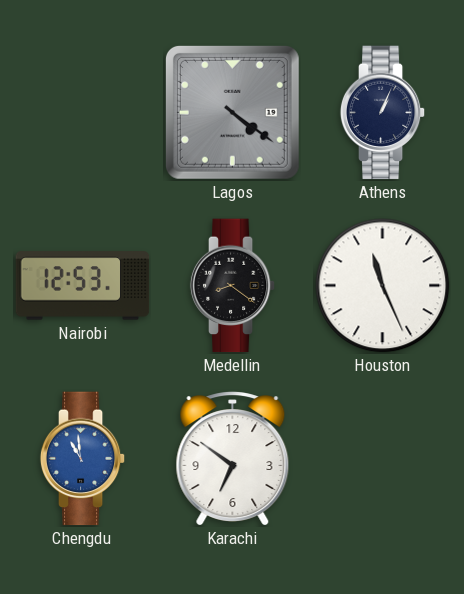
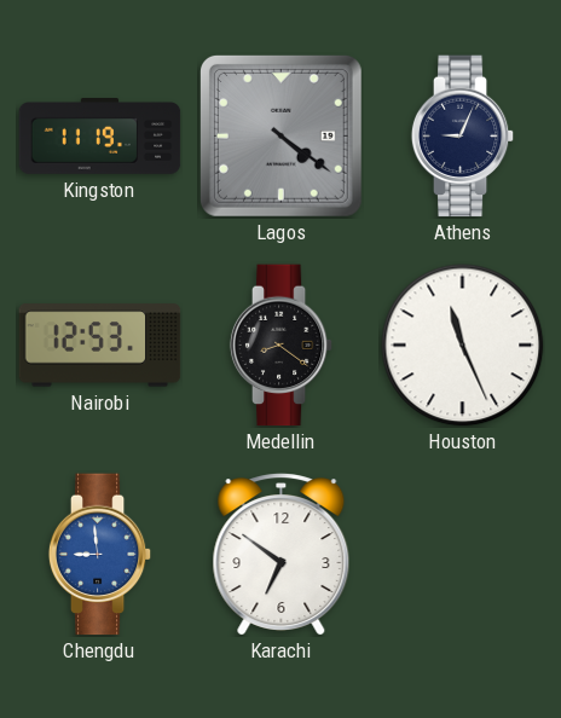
Kingston: none -> 11:19
Athens: 1:04 -> 9:04
Chengdu: 10:59 -> 8:59
